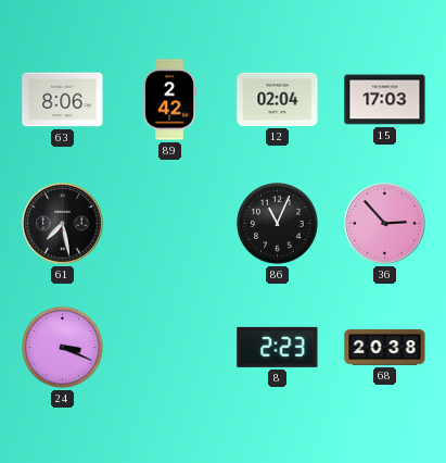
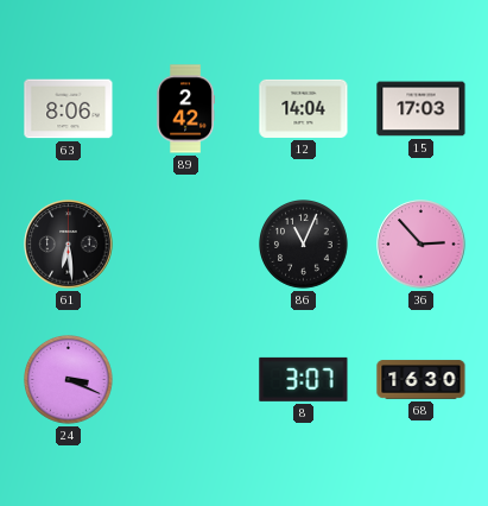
12: 02:04 -> 14:04
61: 7:28 -> 6:29
8: 2:23 -> 3:07
68: 20:38 -> 16:30
